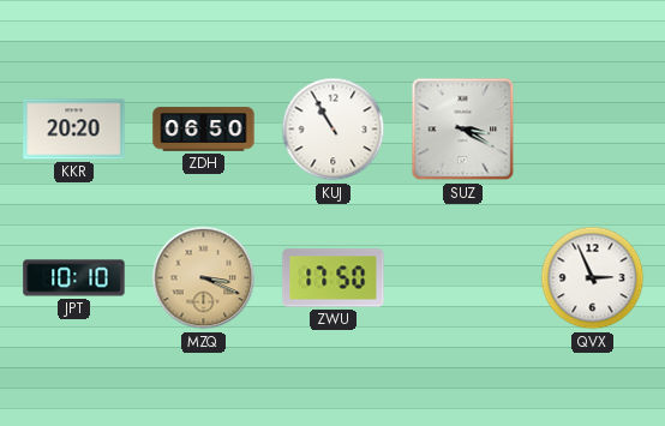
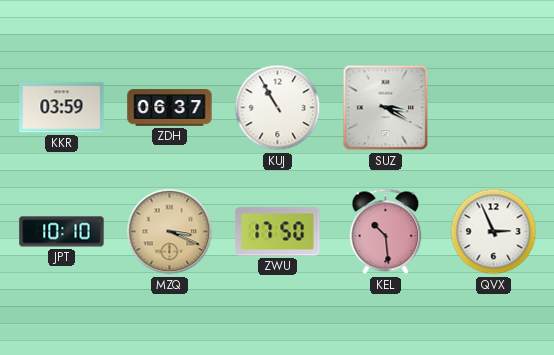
KKR: 20:20 -> 03:59
ZDH: 06:50 -> 06:37
KEL: none -> 10:29
